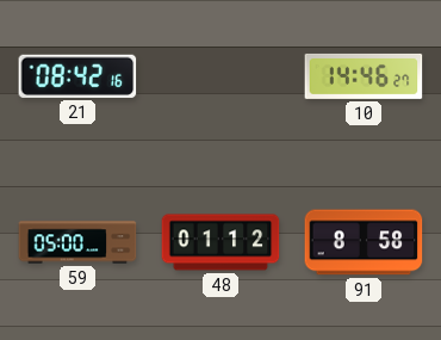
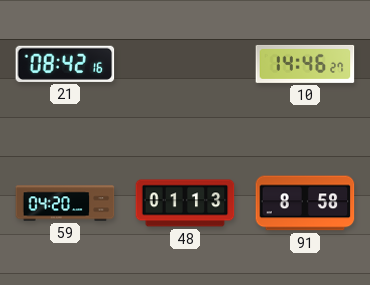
59: 05:00 -> 04:20
48: 01:12 -> 01:13
